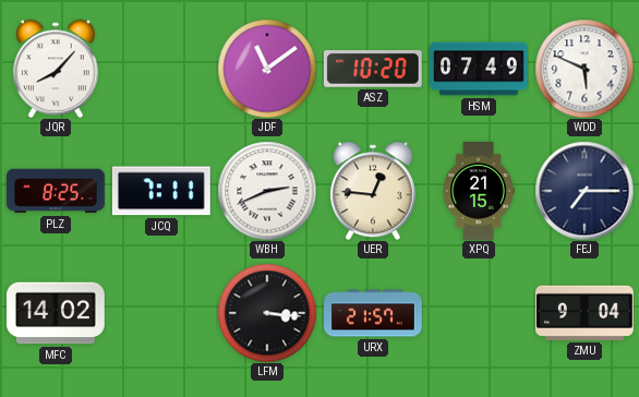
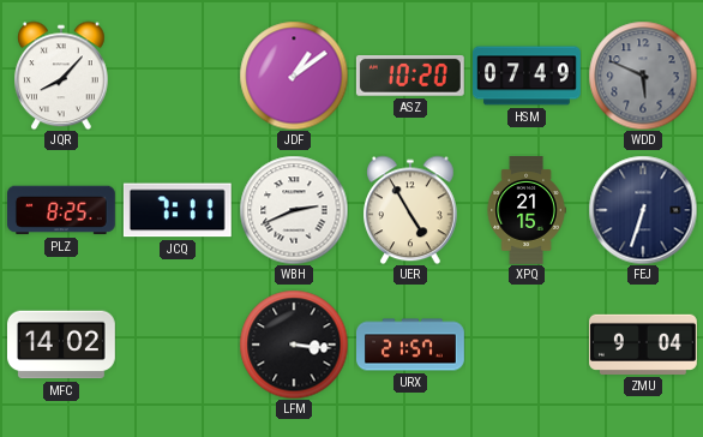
JDF: 11:09 -> 1:09
WDD dial: white -> grey
UER: 12:46 -> 4:55
FEJ: 7:15 -> 6:33
